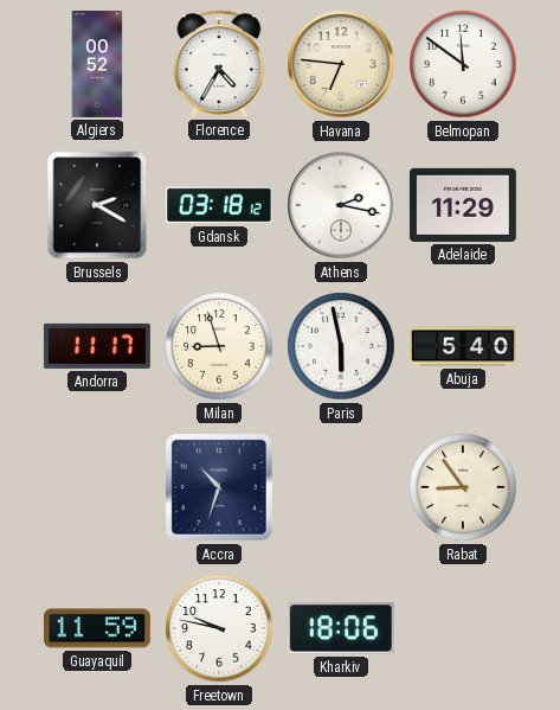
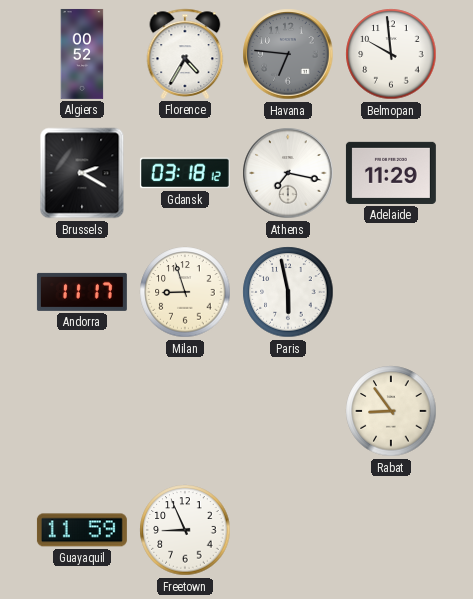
Havana dial: cream -> grey
Belmopan: 11:51 -> 9:59
Athens: 2:17 -> 7:17
Abuja: 5:40 -> none
Accra: 10:33 -> none
Freetown: 9:47 -> 8:56
Kharkiv: 18:06 -> none
